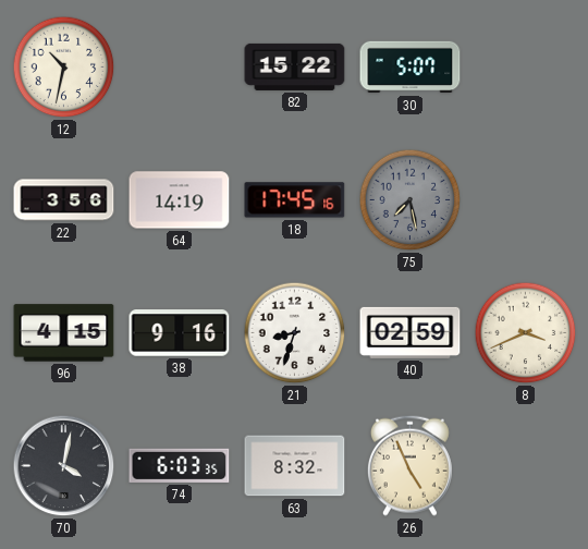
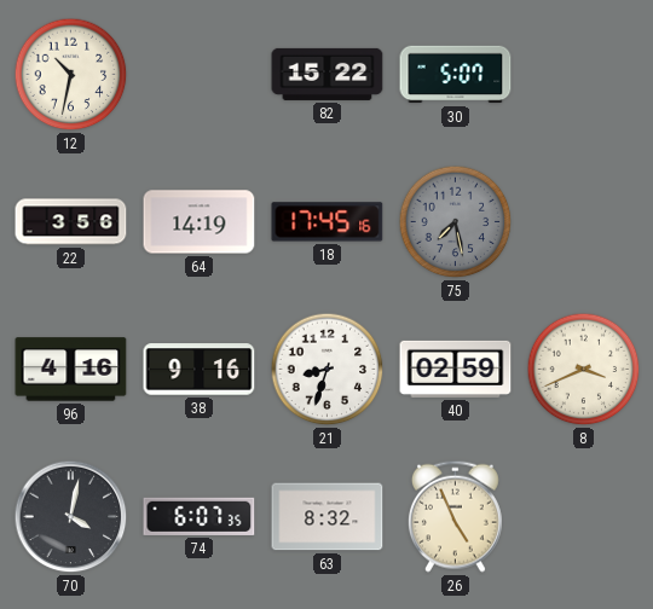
96: 4:15 -> 4:16
74: 6:03 -> 6:07
